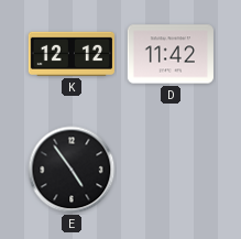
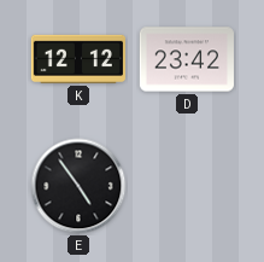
D: 11:42 -> 23:42
